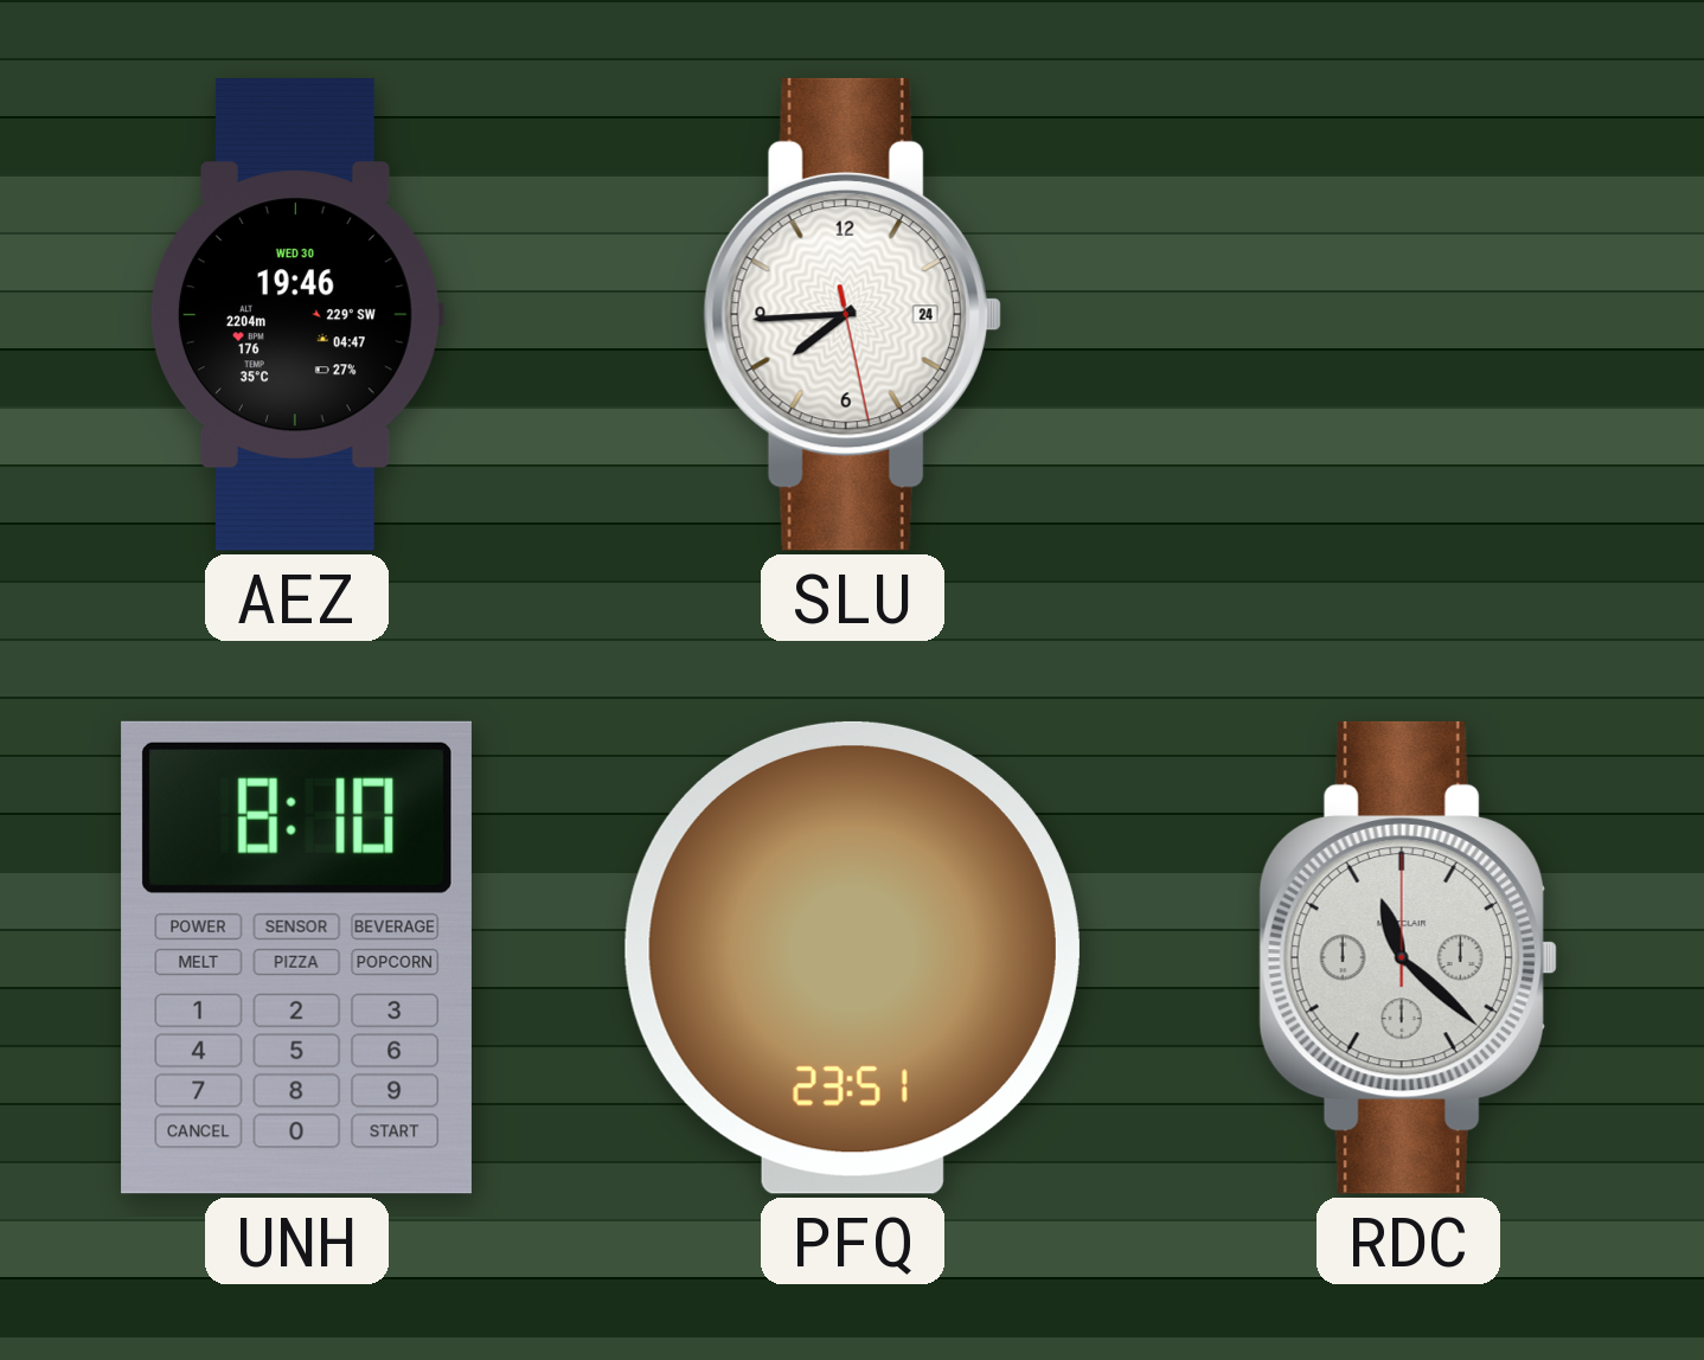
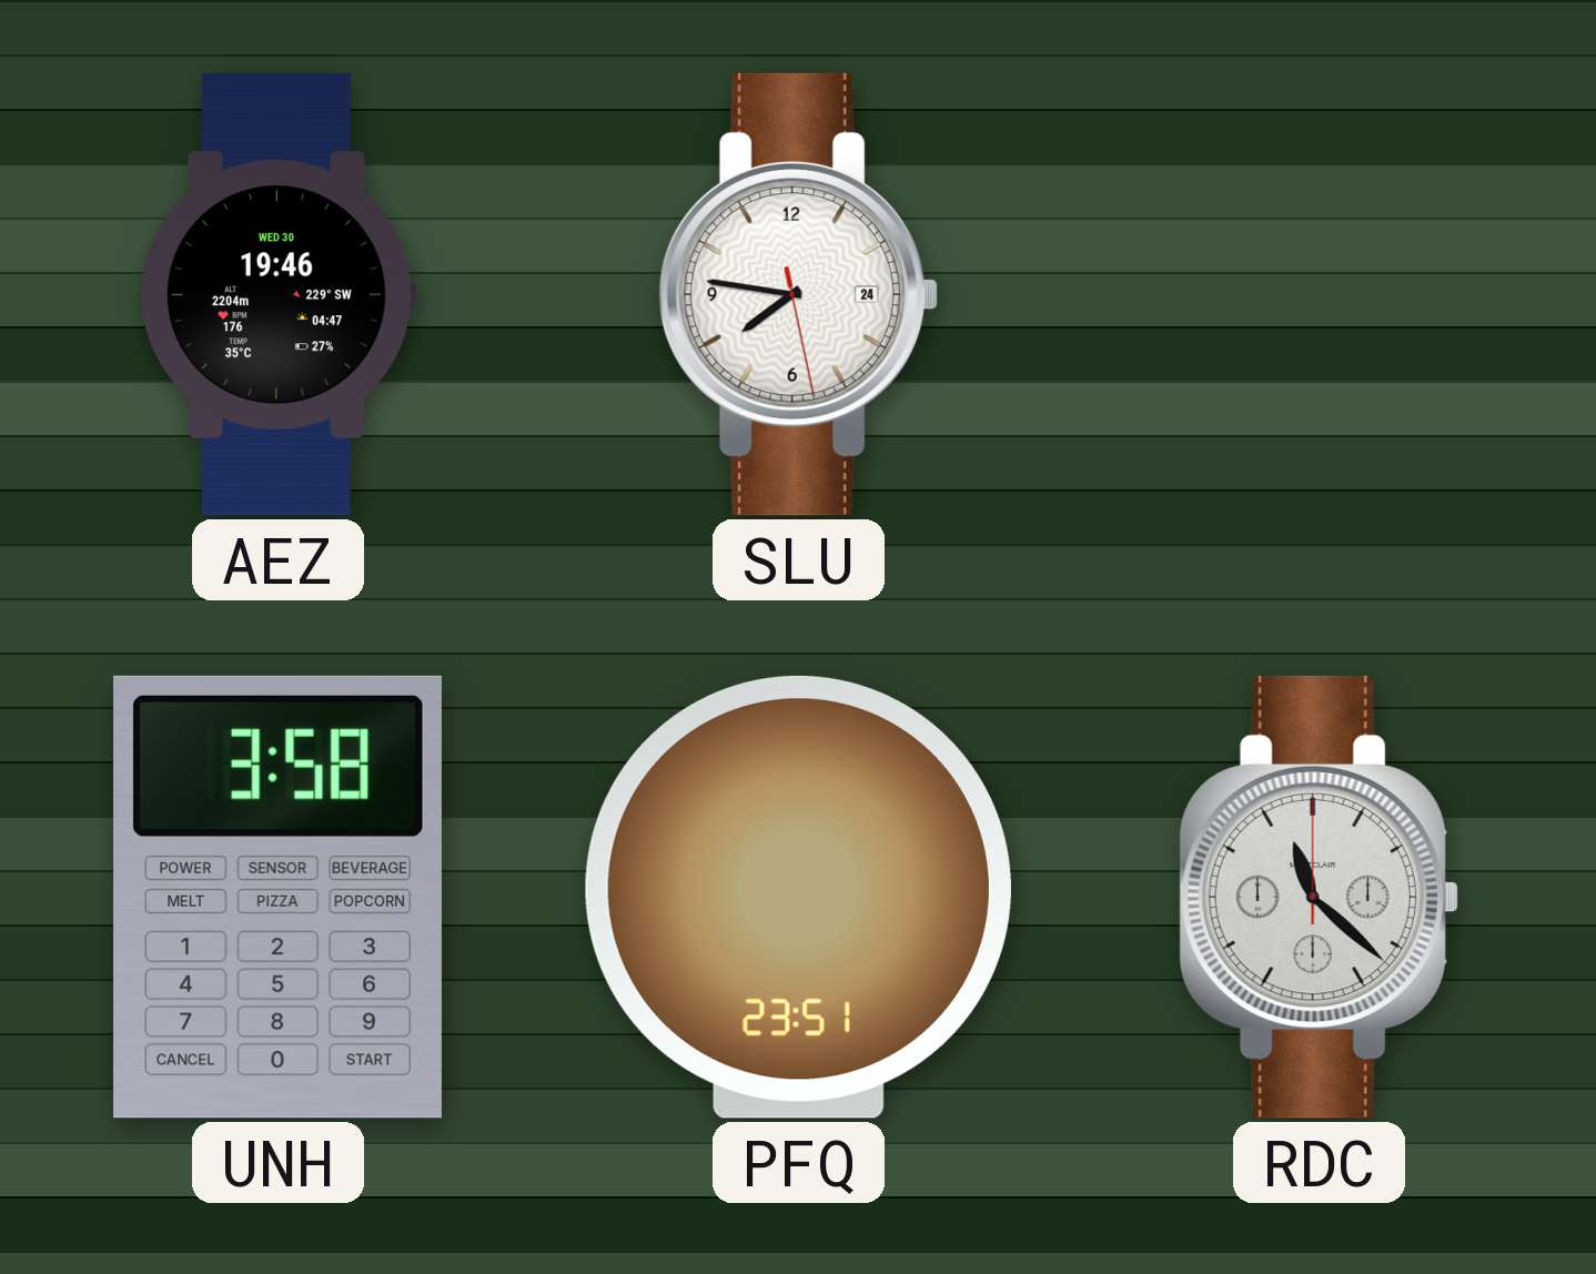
SLU: 7:44 -> 7:46
UNH: 8:10 -> 3:58
